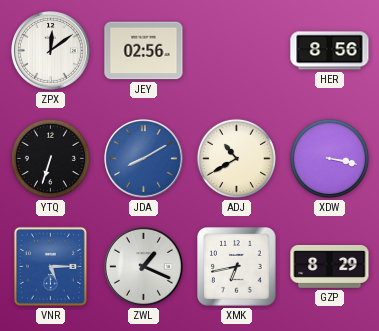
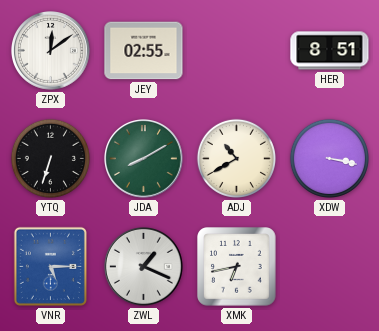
JEY: 02:56 -> 02:55
HER: 8:56 -> 8:51
JDA dial: blue -> green
GZP: 8:29 -> none
